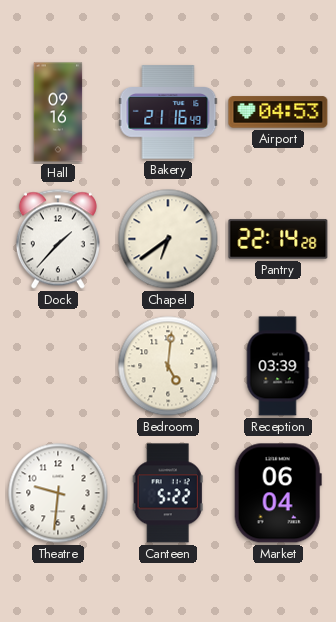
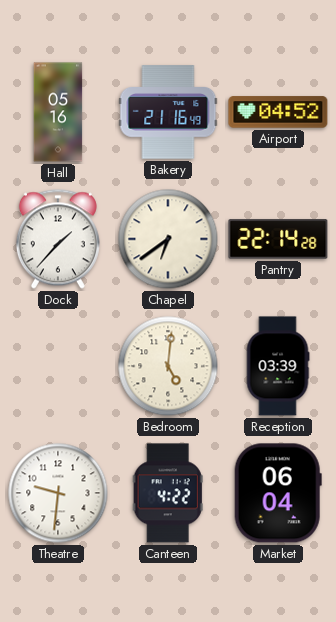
Hall: 09:16 -> 05:16
Airport: 04:53 -> 04:52
Canteen: 5:22 -> 4:22
